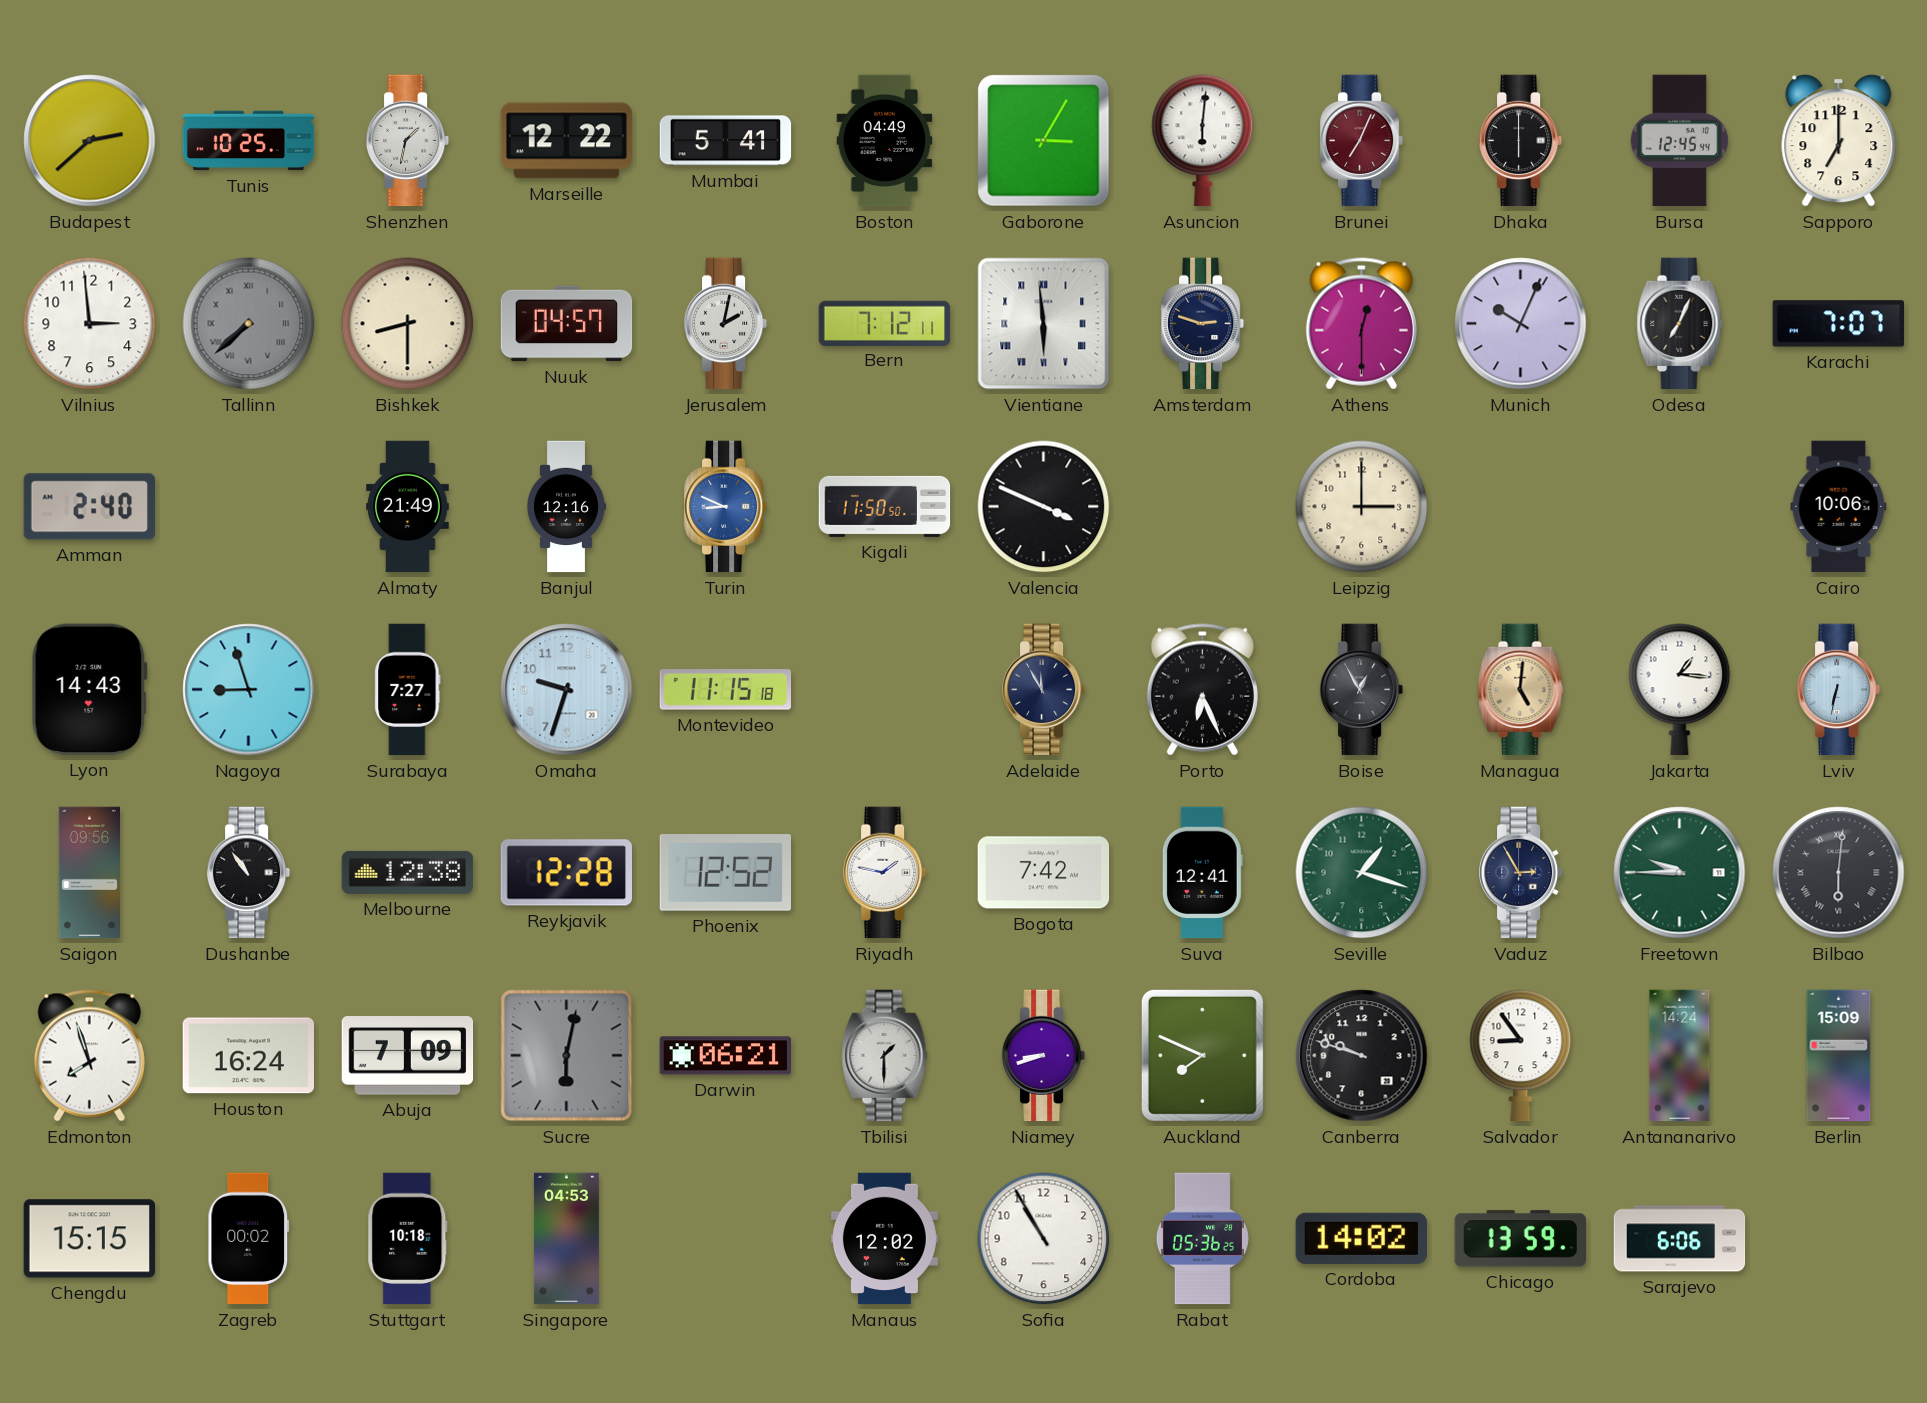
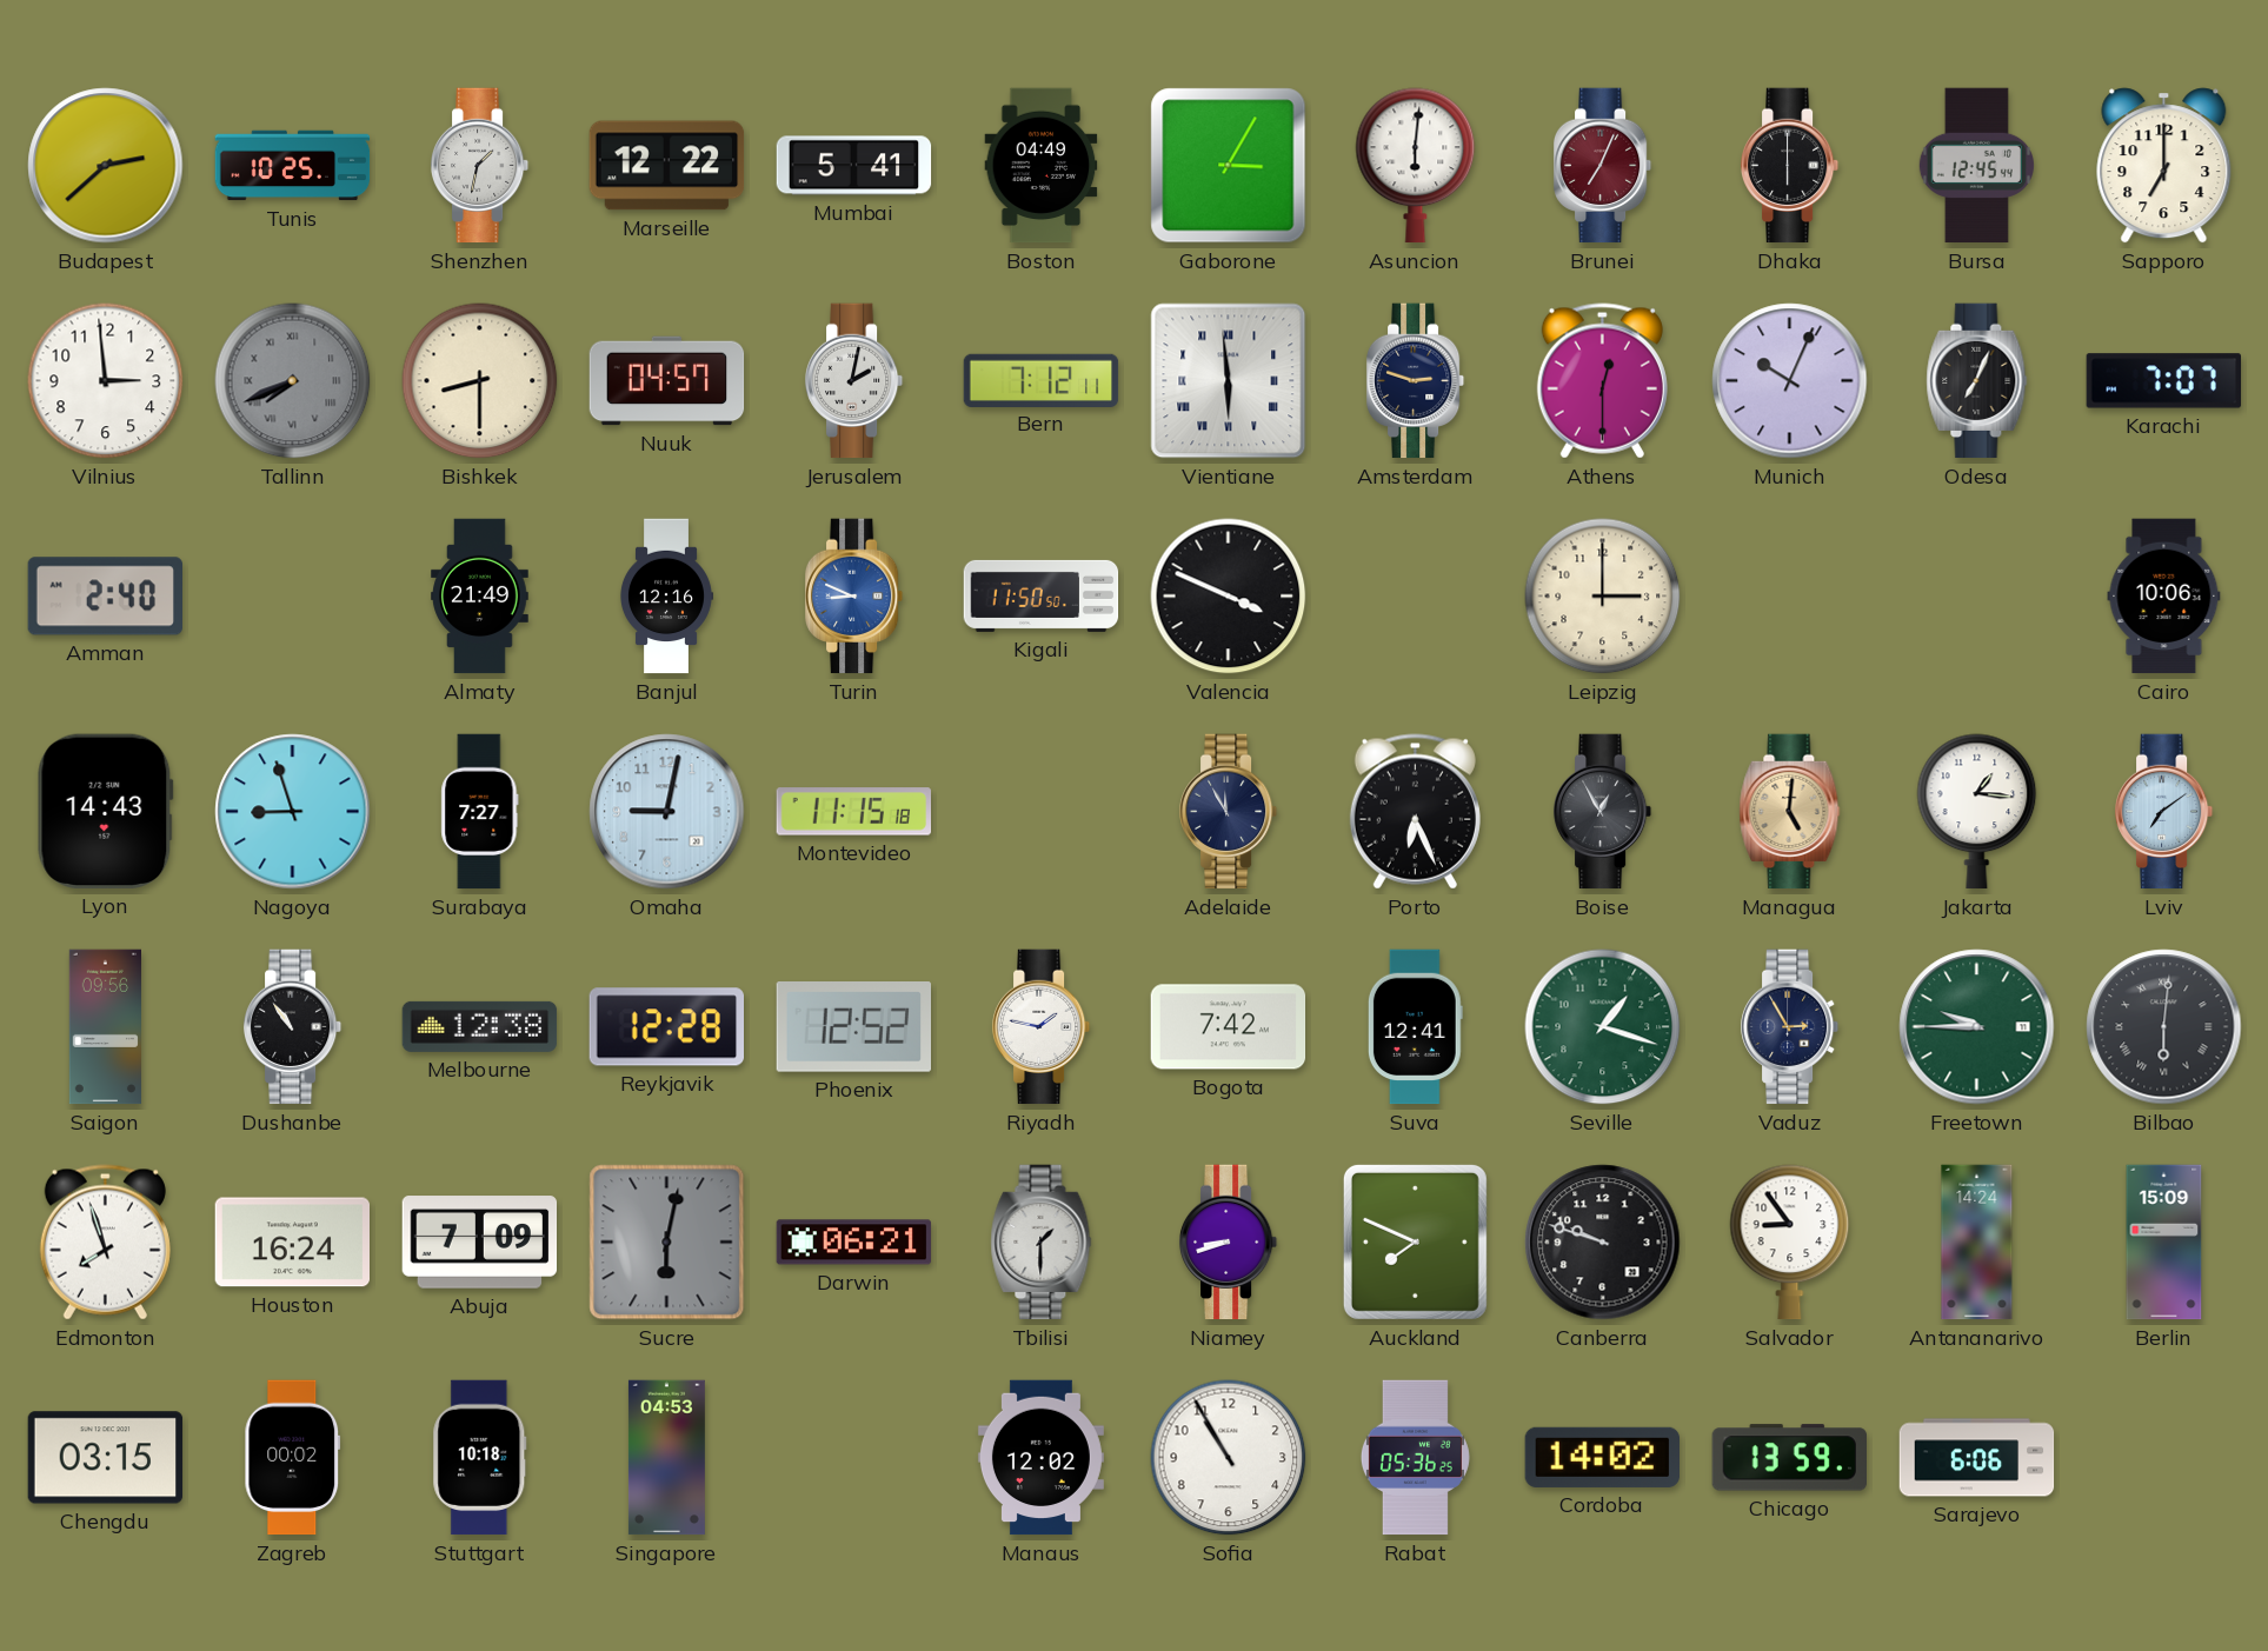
Tallinn: 7:38 -> 7:41
Omaha: 9:33 -> 9:02
Lviv: 6:32 -> 7:09
Chengdu: 15:15 -> 03:15
